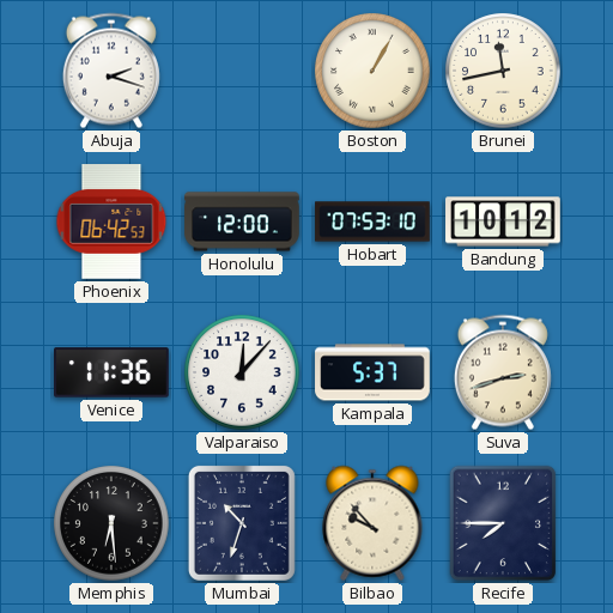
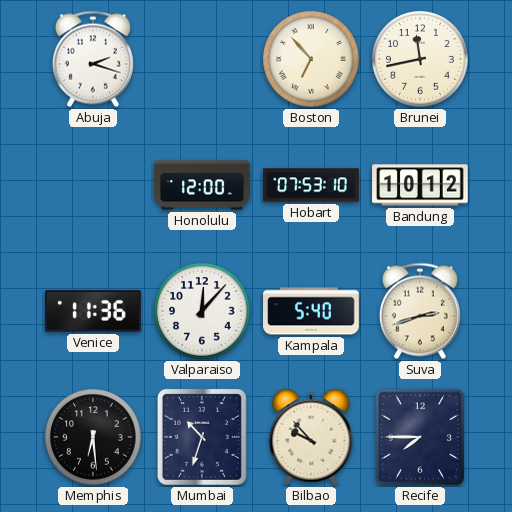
Boston: 1:05 -> 6:53
Phoenix: 06:42 -> none
Kampala: 5:37 -> 5:40
